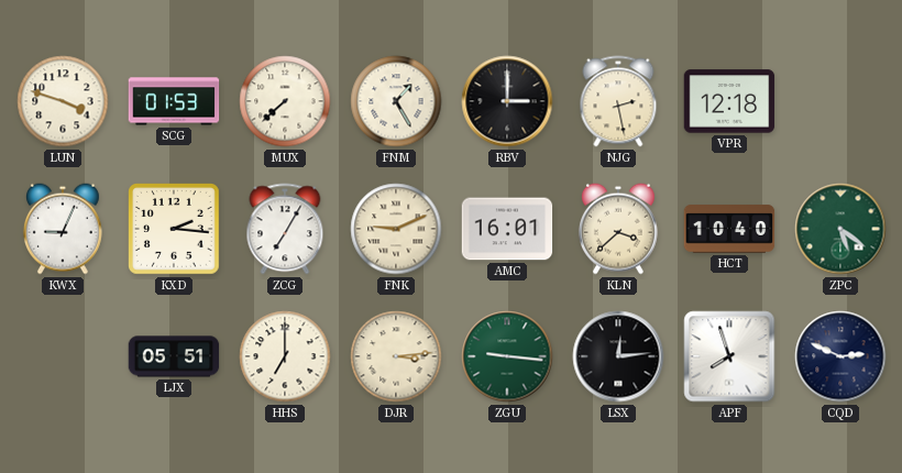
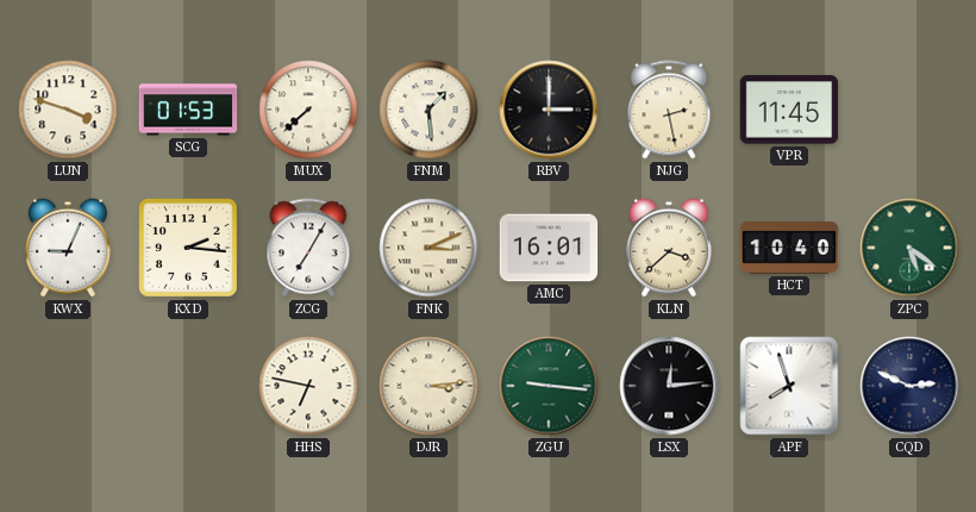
FNM: 1:25 -> 1:29
VPR: 12:18 -> 11:45
FNK: 9:11 -> 3:11
LJX: 05:51 -> none
HHS: 7:00 -> 6:47
